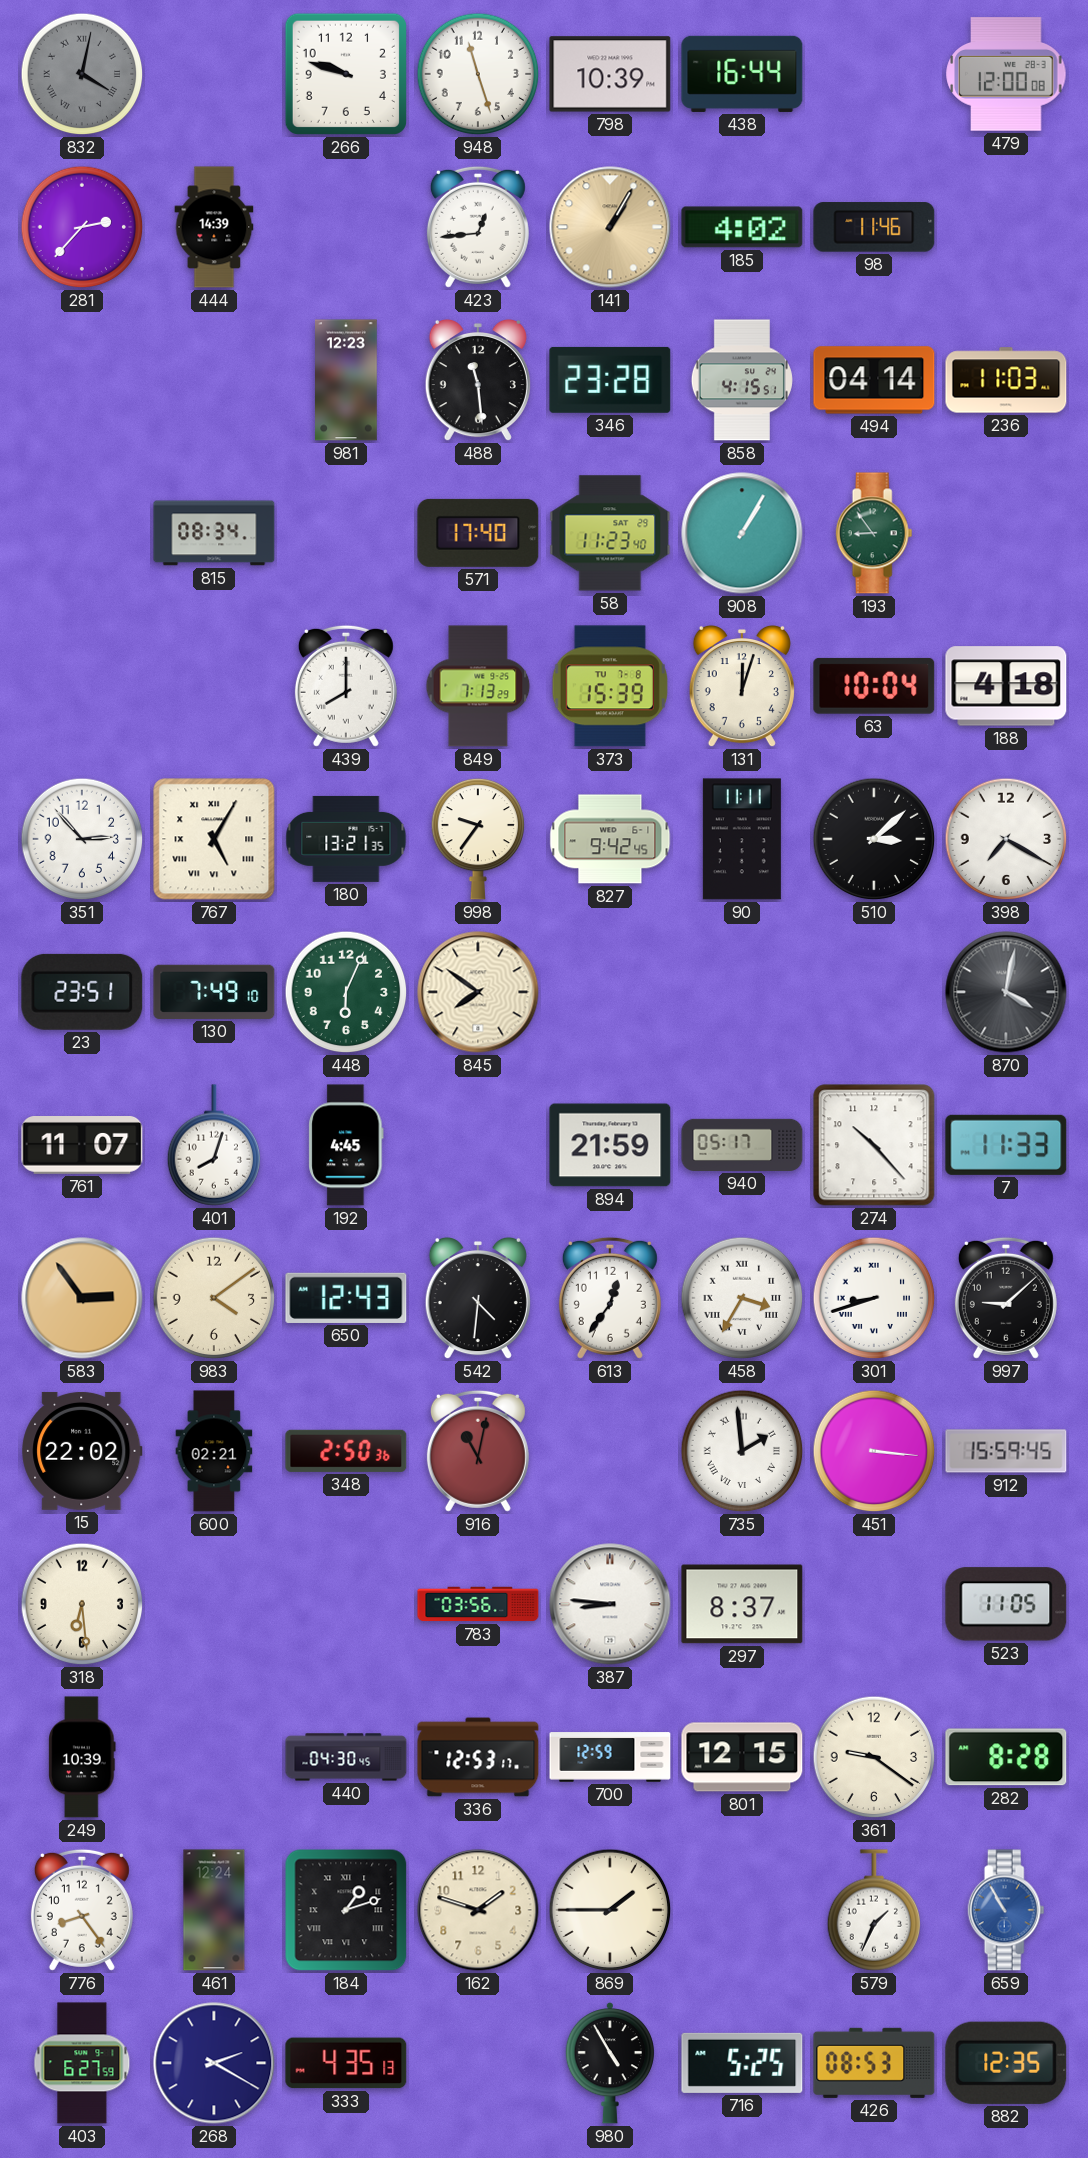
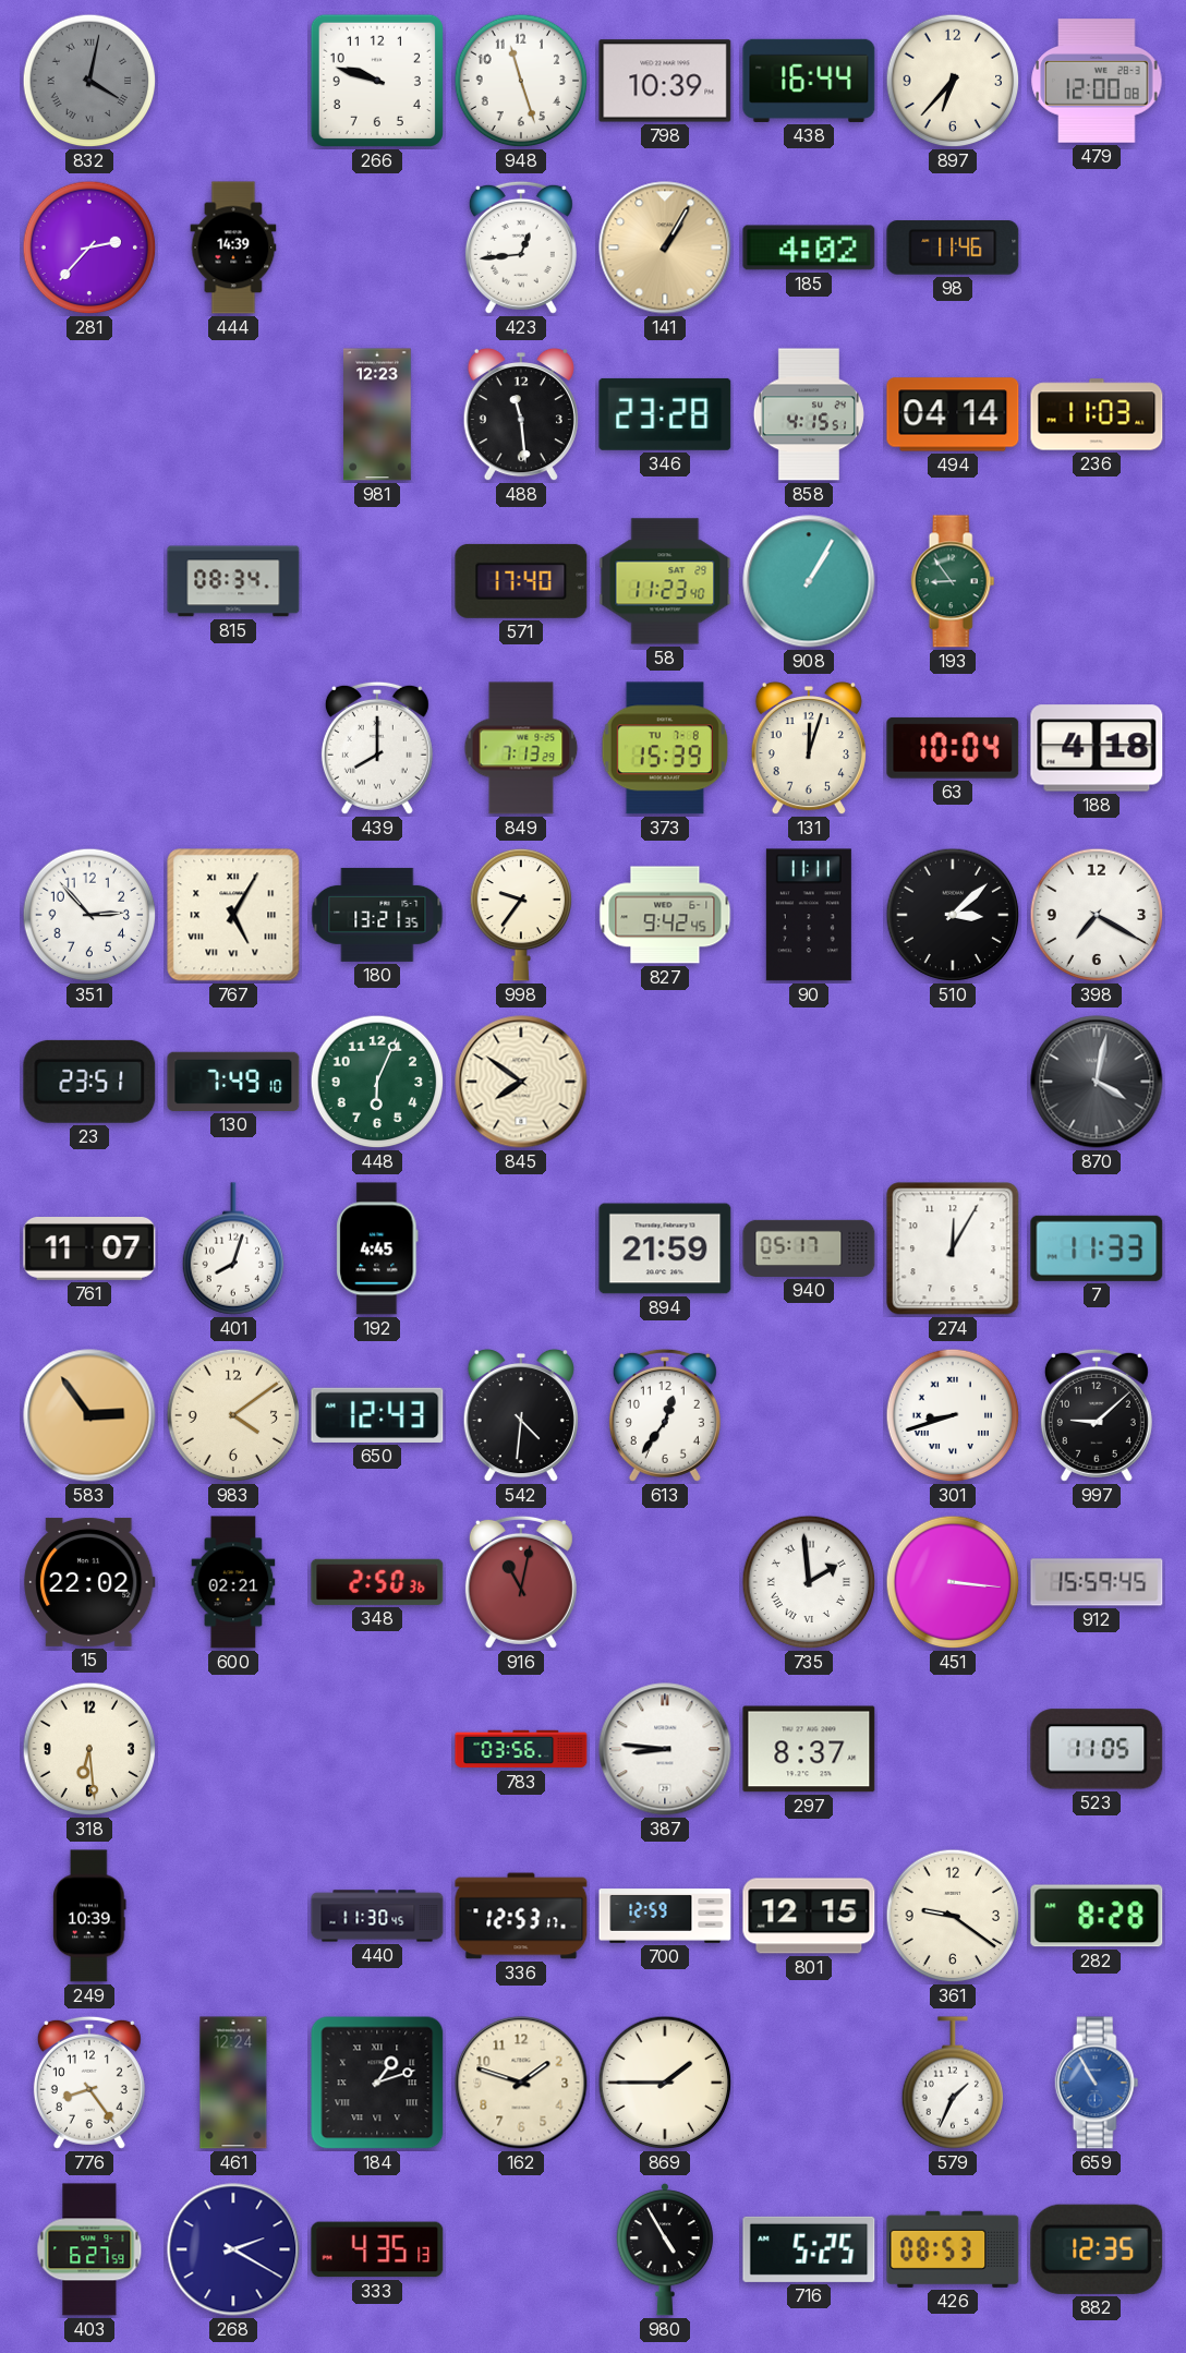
897: none -> 6:37
274: 10:23 -> 12:05
458: 3:35 -> none
440: 04:30 -> 11:30
